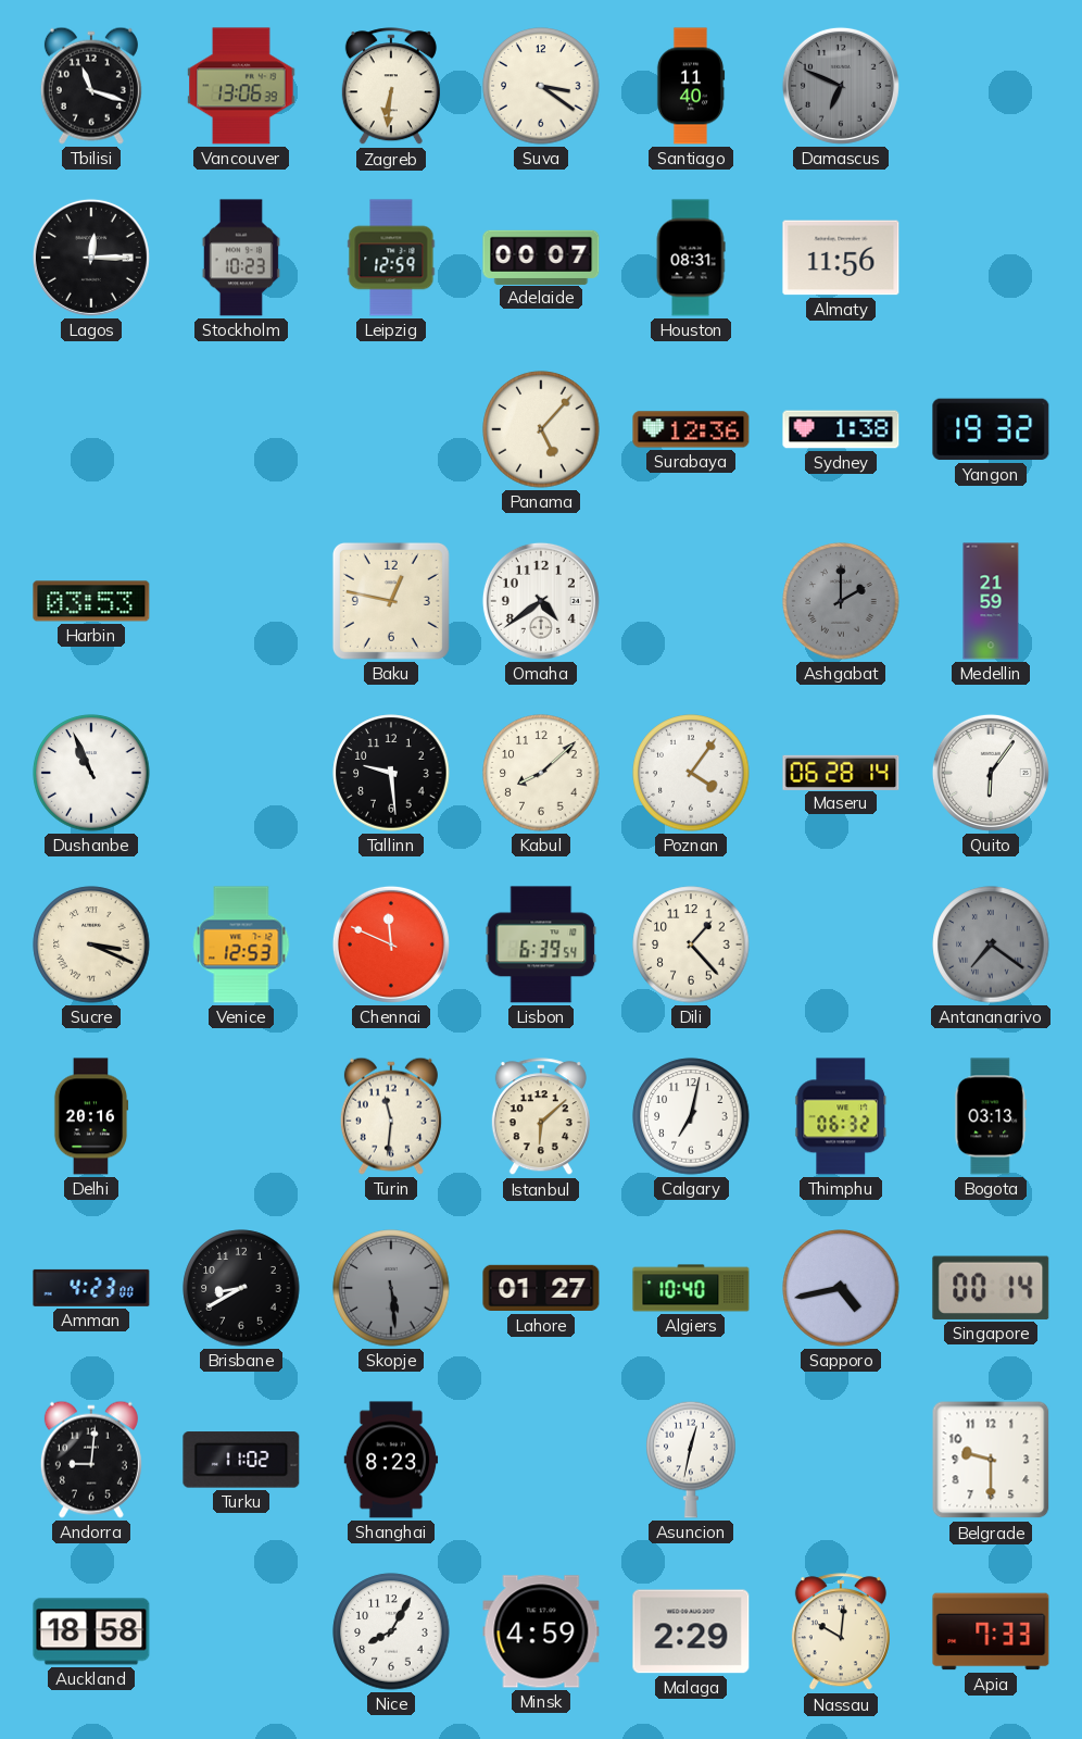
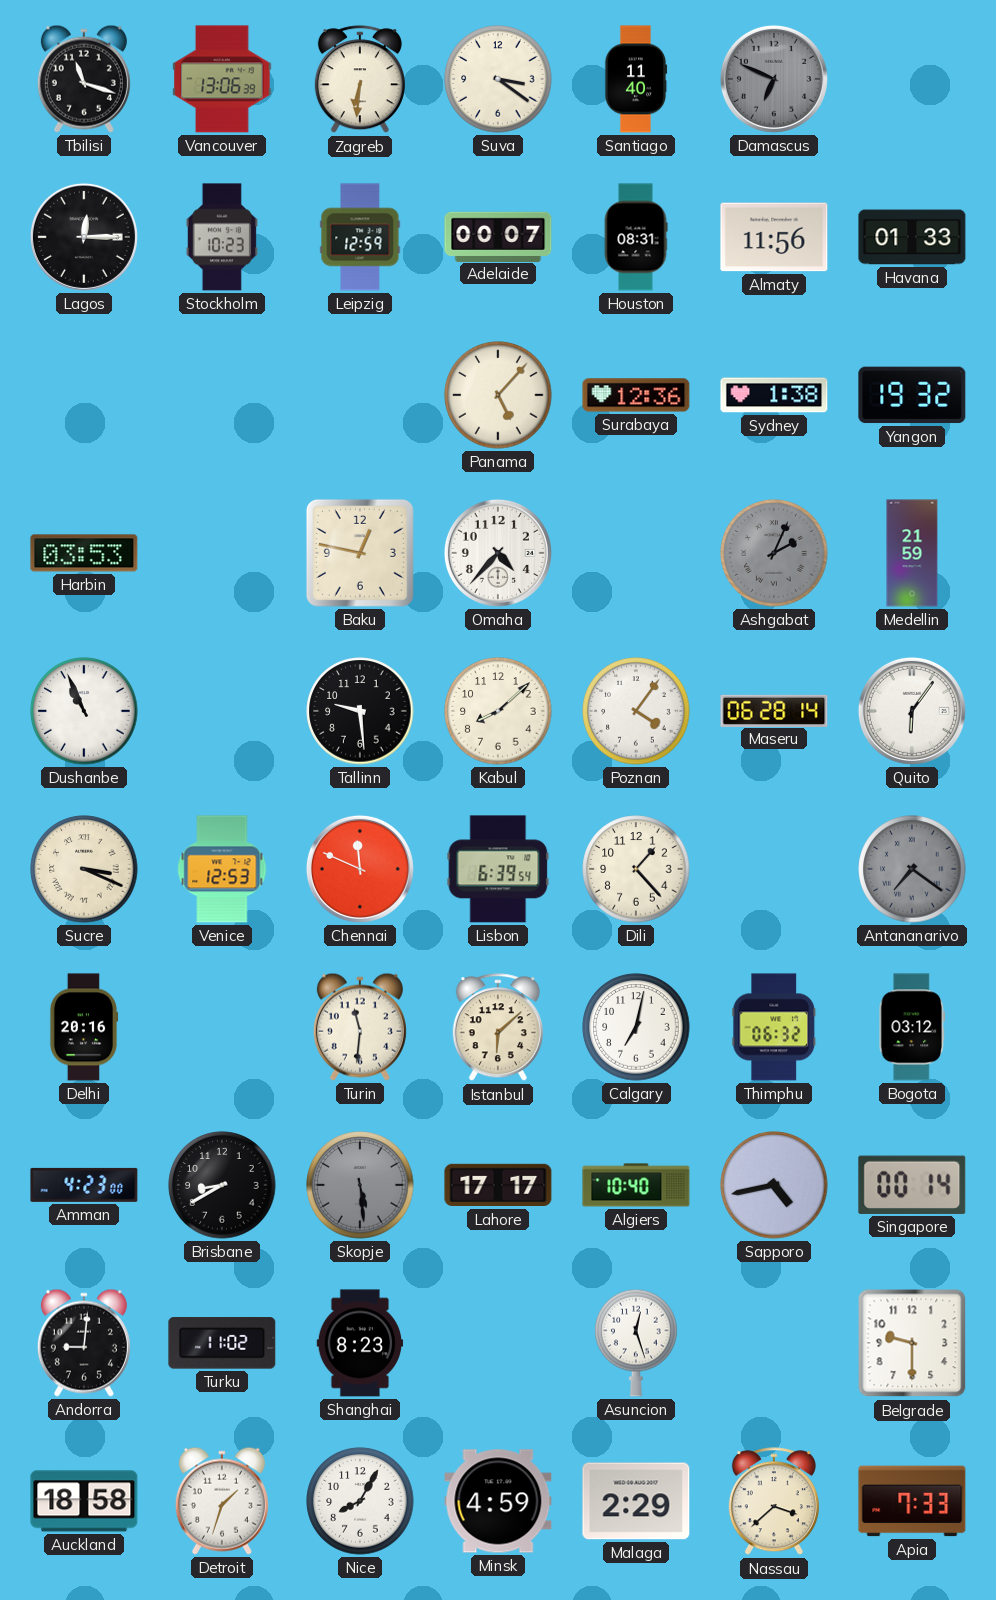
Havana: none -> 01:33
Omaha: 4:39 -> 4:37
Ashgabat: 2:00 -> 2:04
Bogota: 03:13 -> 03:12
Lahore: 01:27 -> 17:17
Asuncion: 12:32 -> 12:27
Detroit: none -> 1:33
Nassau: 10:01 -> 3:38
